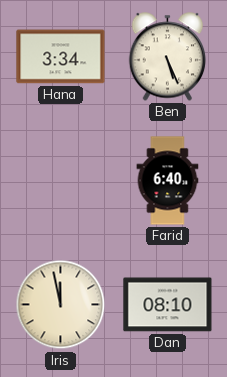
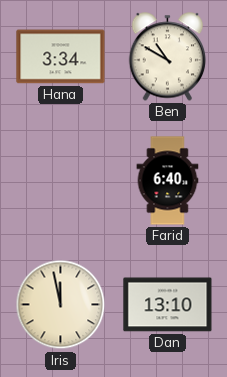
Ben: 5:26 -> 10:50
Dan: 08:10 -> 13:10
